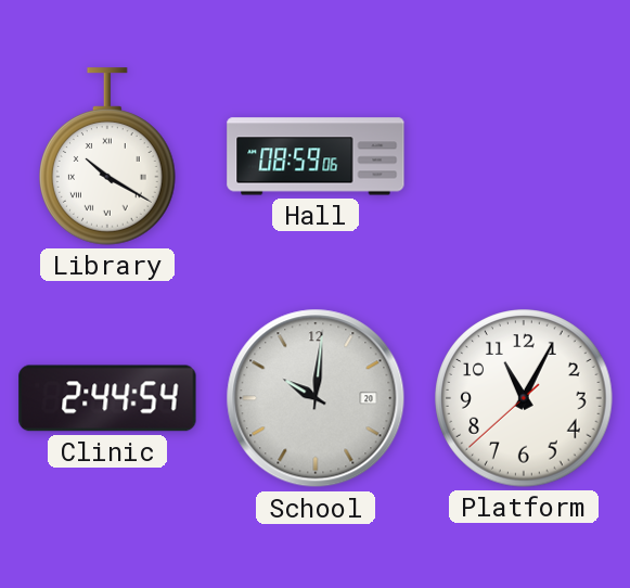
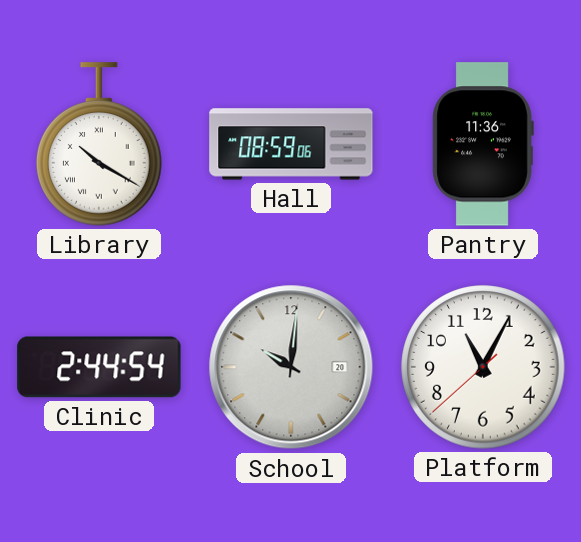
Pantry: none -> 11:36
